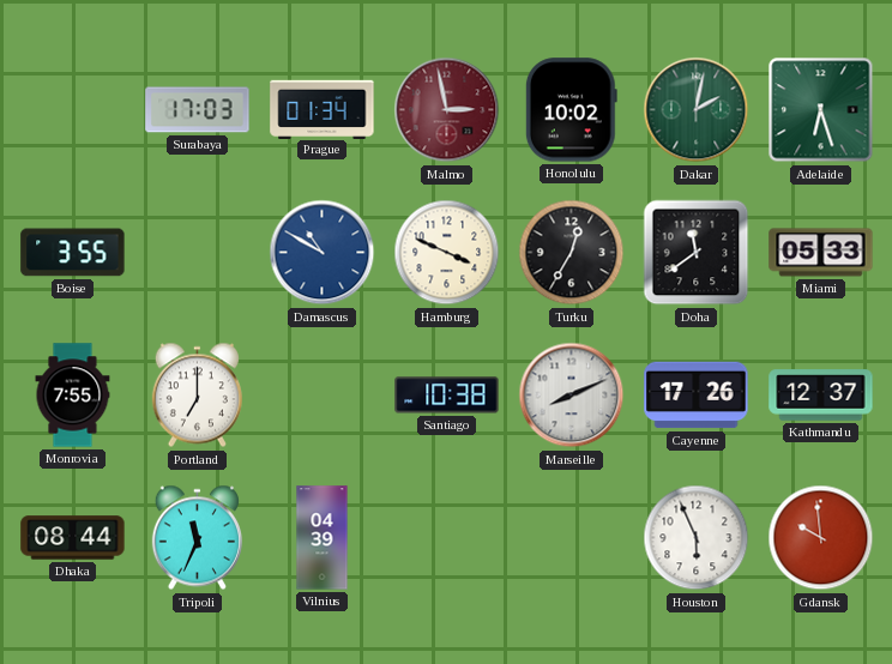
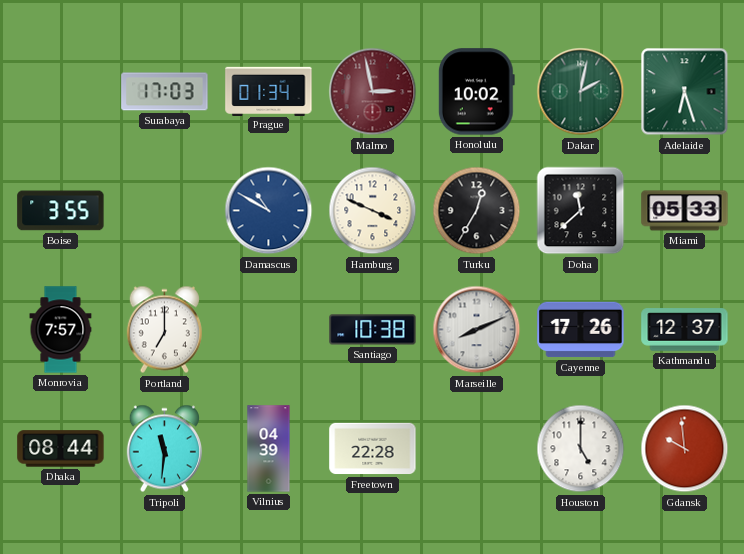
Doha: 11:39 -> 11:38
Monrovia: 7:55 -> 7:57
Tripoli: 11:34 -> 11:31
Freetown: none -> 22:28
Houston: 5:56 -> 5:00
